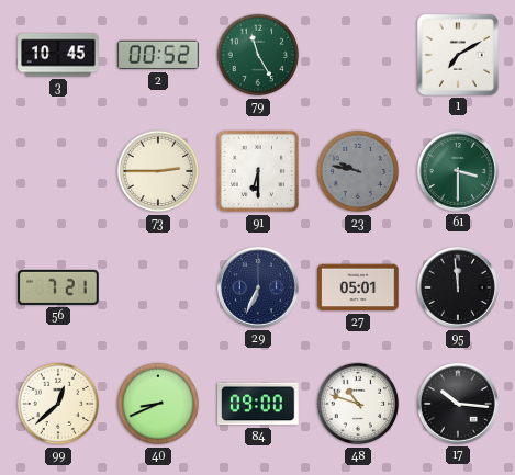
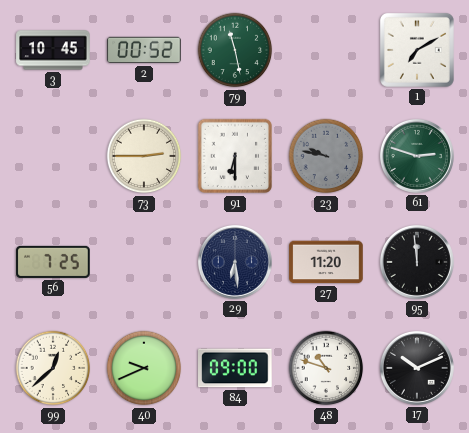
79: 11:25 -> 11:28
61: 3:30 -> 2:48
56: 7:21 -> 7:25
29: 6:34 -> 6:29
27: 05:01 -> 11:20
40: 8:41 -> 9:41
17: 10:16 -> 10:11
